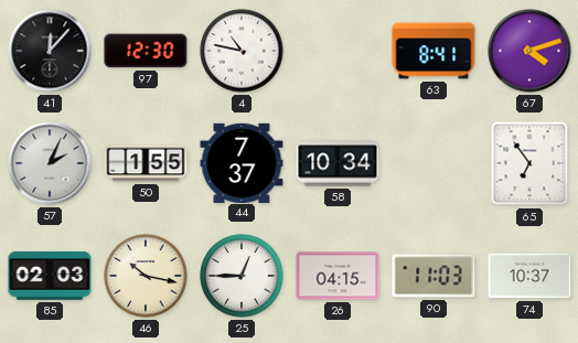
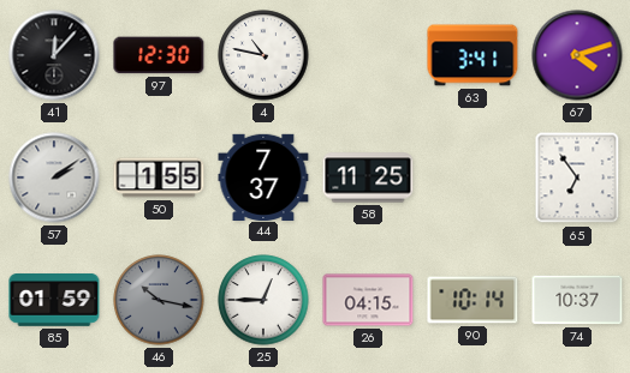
63: 8:41 -> 3:41
57: 2:04 -> 2:09
58: 10:34 -> 11:25
85: 02:03 -> 01:59
46 dial: cream -> grey
90: 11:03 -> 10:14
